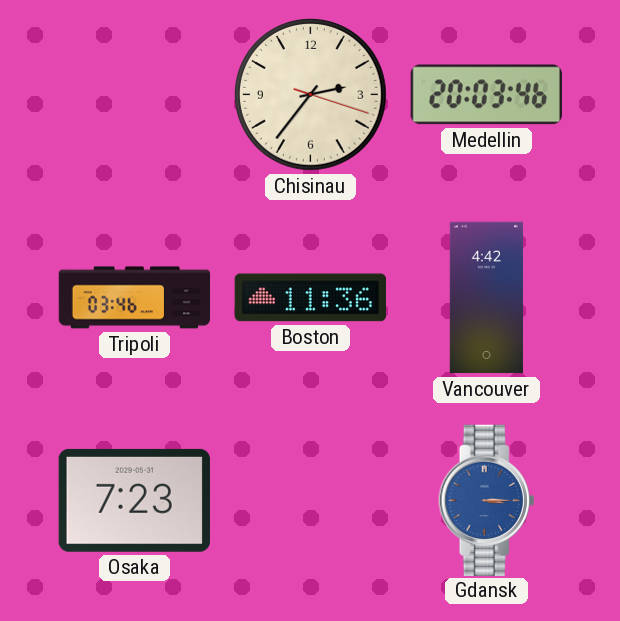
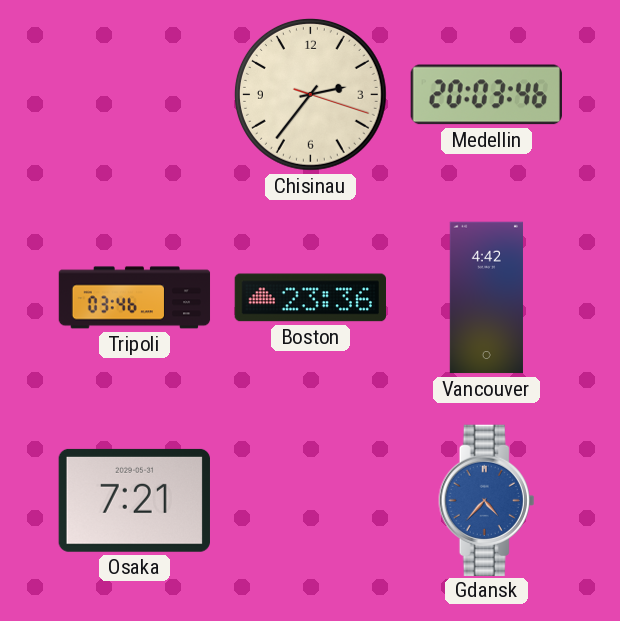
Boston: 11:36 -> 23:36
Osaka: 7:23 -> 7:21
Gdansk: 3:15 -> 4:37
